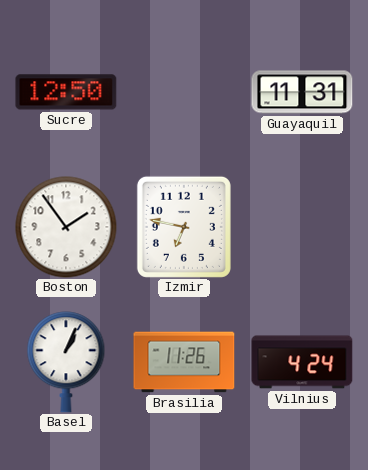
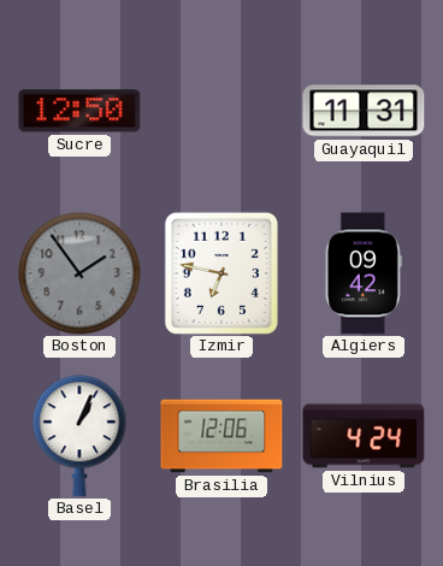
Boston dial: white -> grey
Algiers: none -> 09:42
Brasilia: 11:26 -> 12:06
